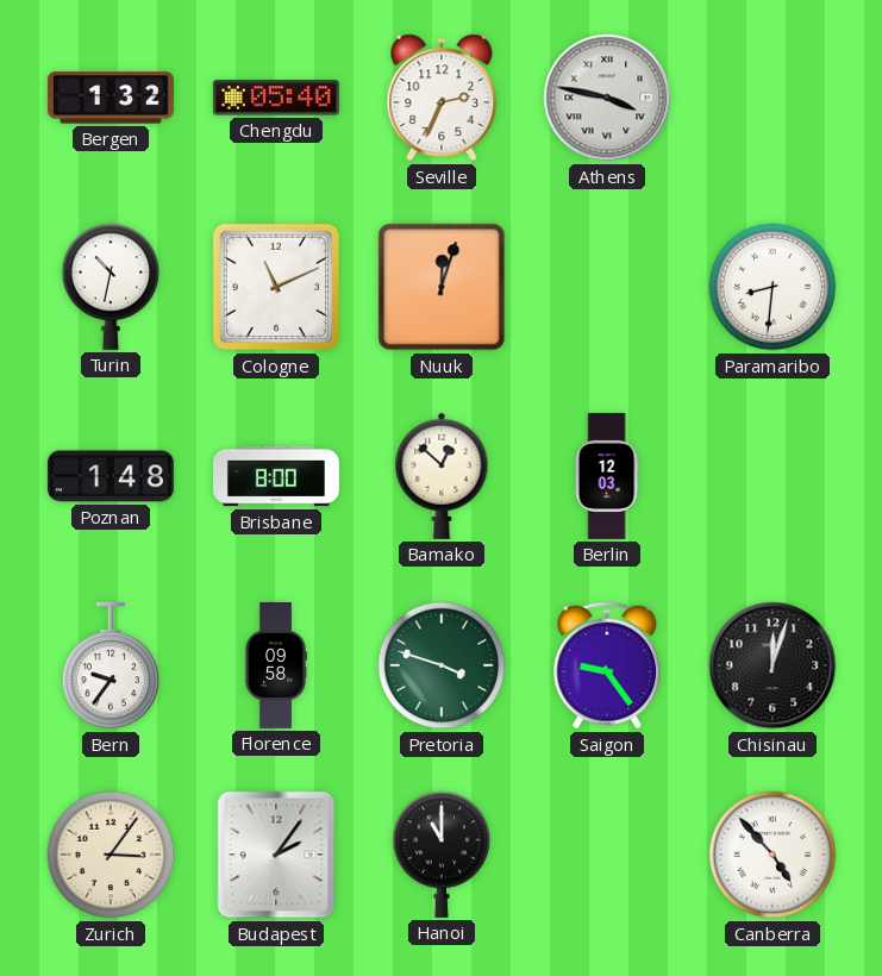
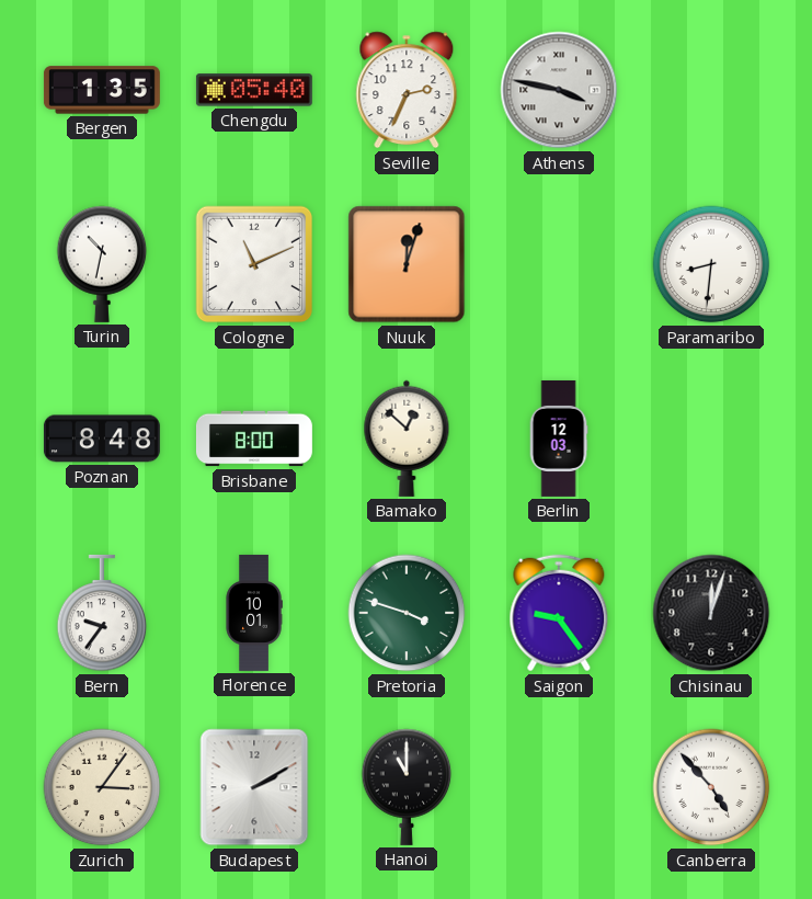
Bergen: 1:32 -> 1:35
Poznan: 1:48 -> 8:48
Florence: 09:58 -> 10:01
Budapest: 2:06 -> 2:10
